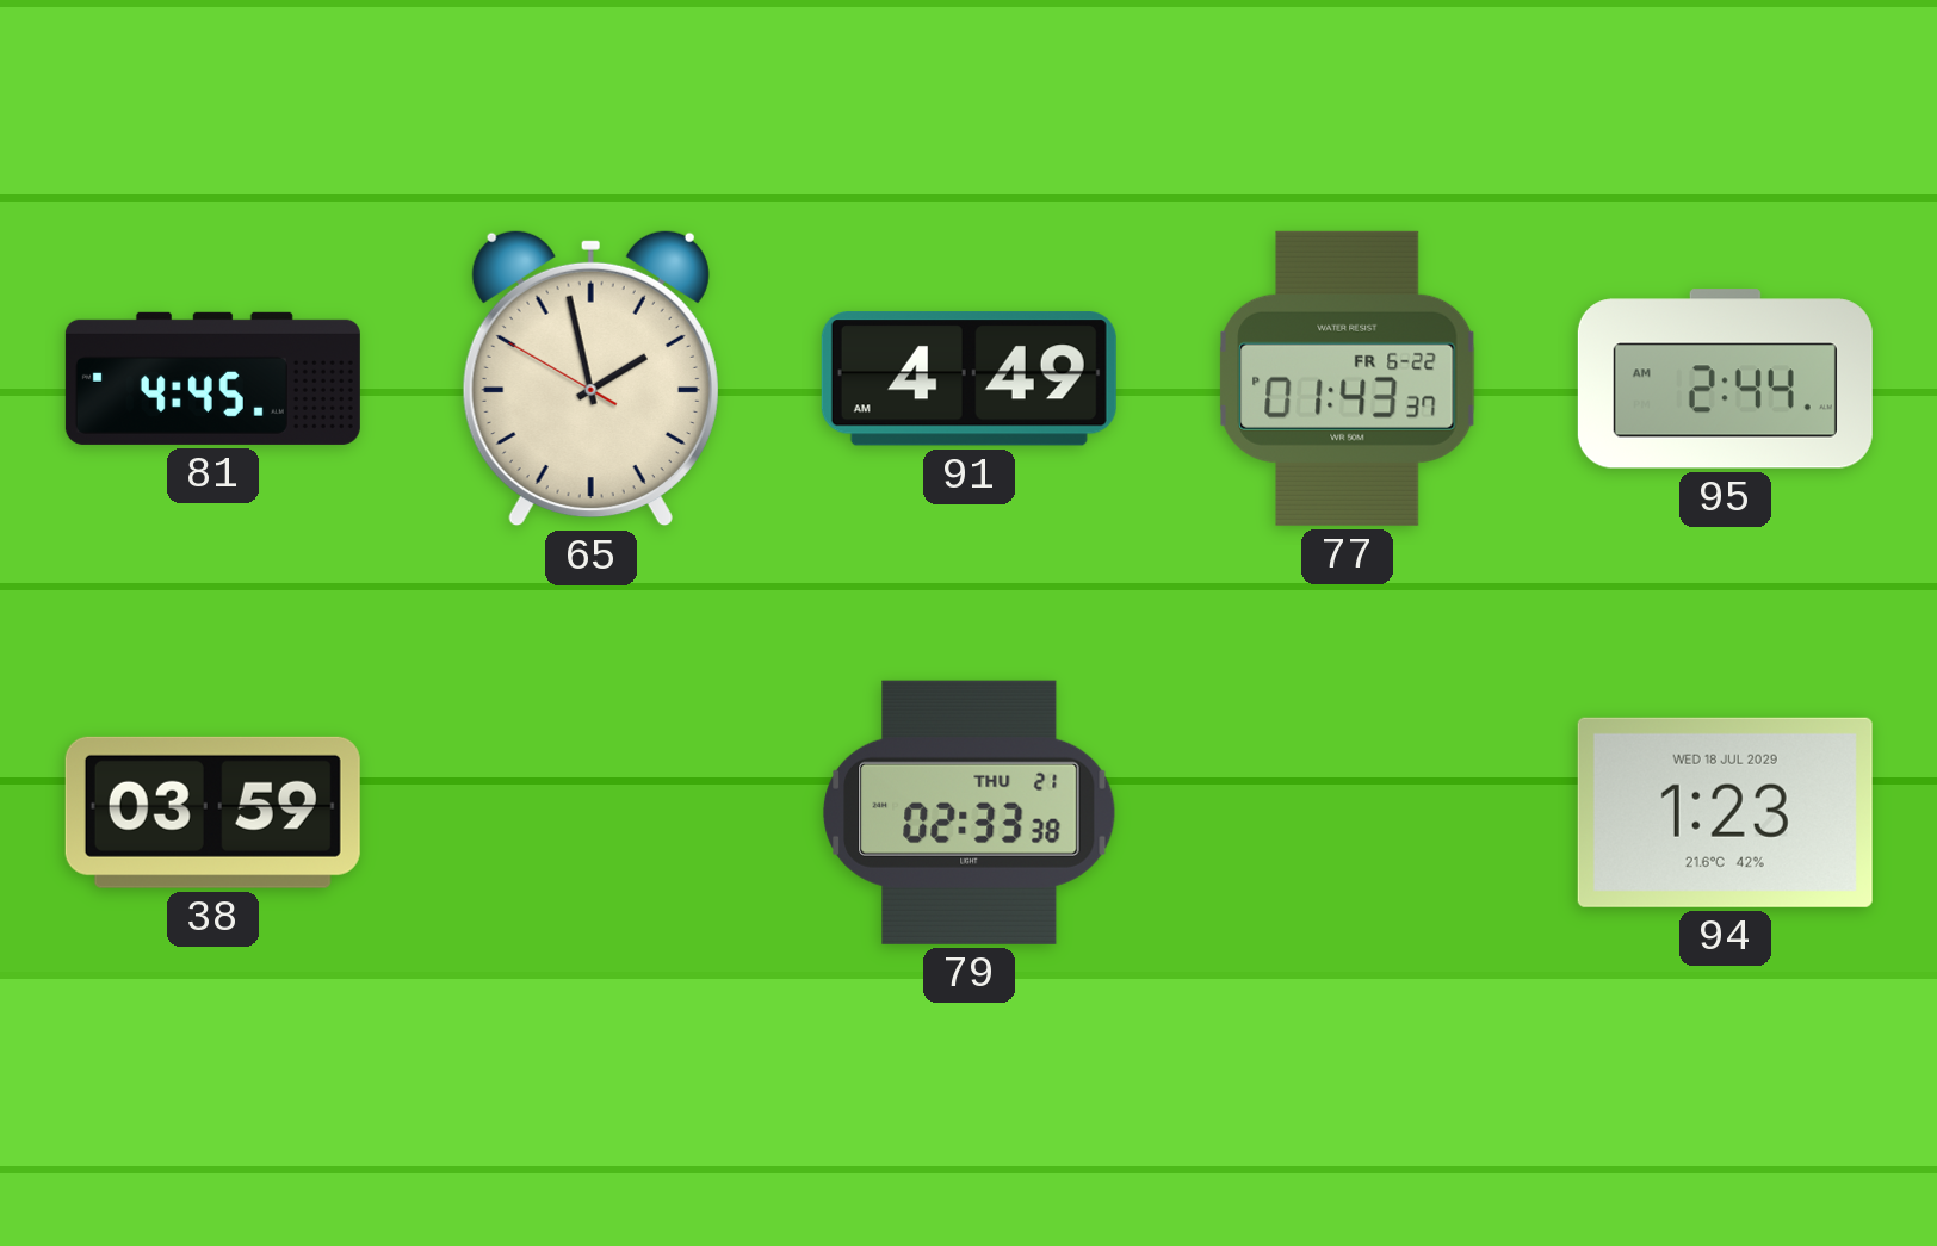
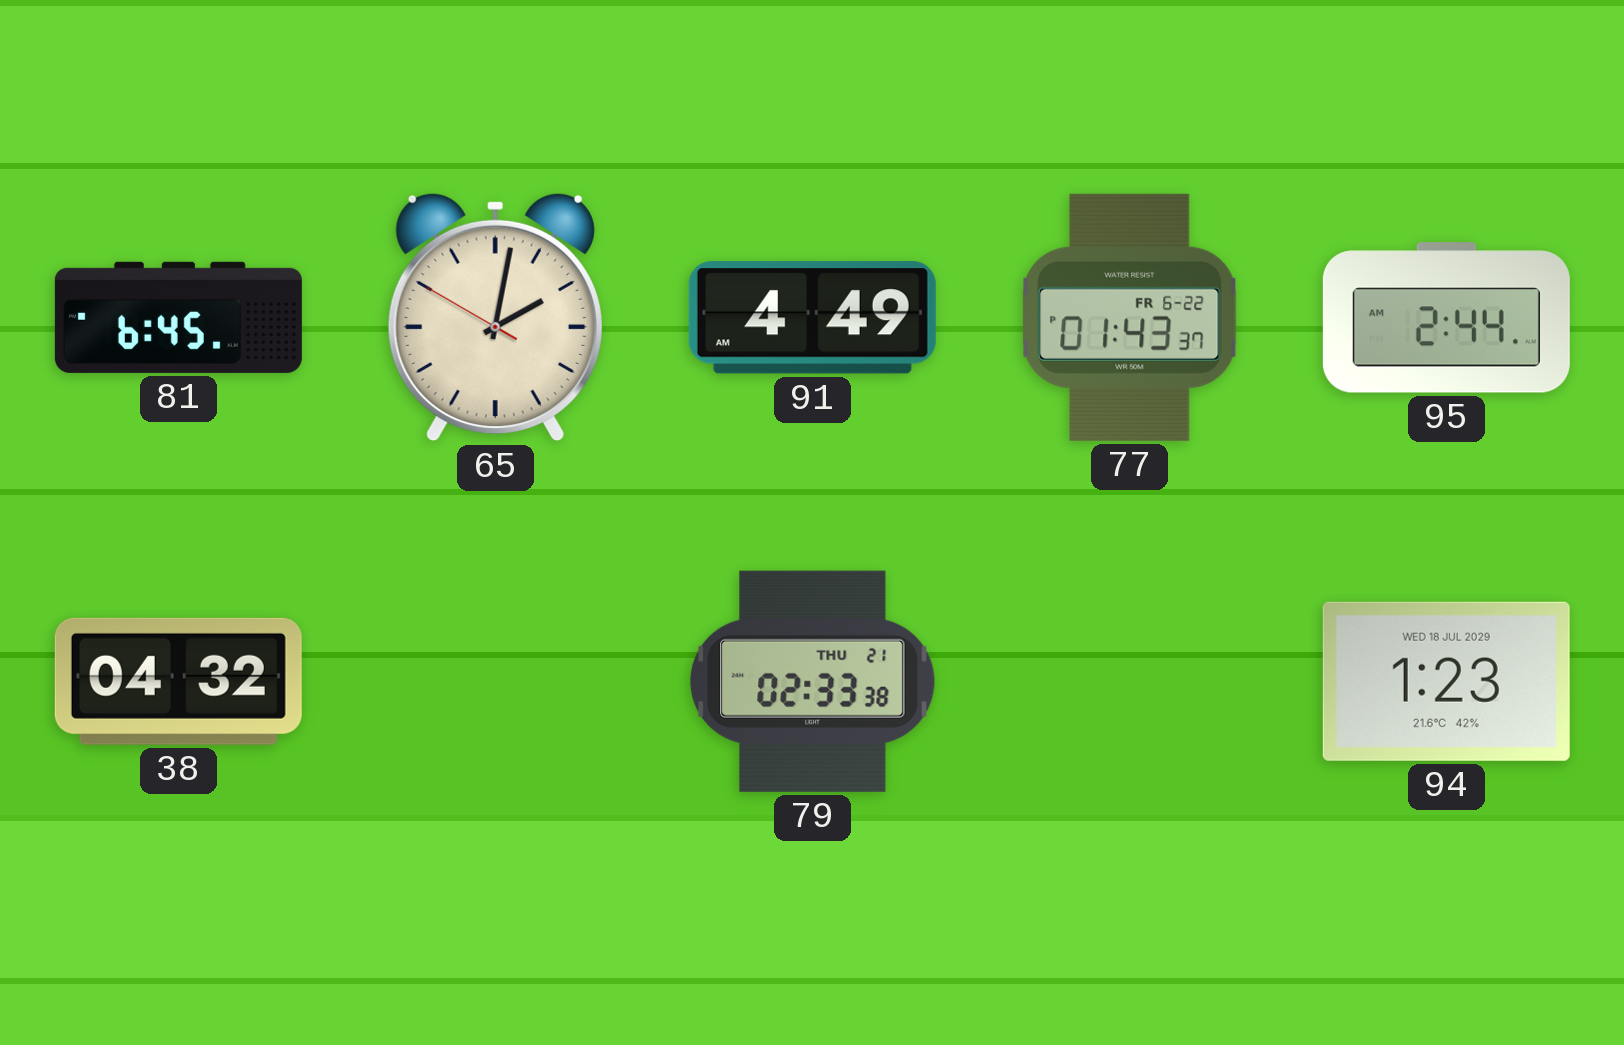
81: 4:45 -> 6:45
65: 1:57 -> 2:01
38: 03:59 -> 04:32
